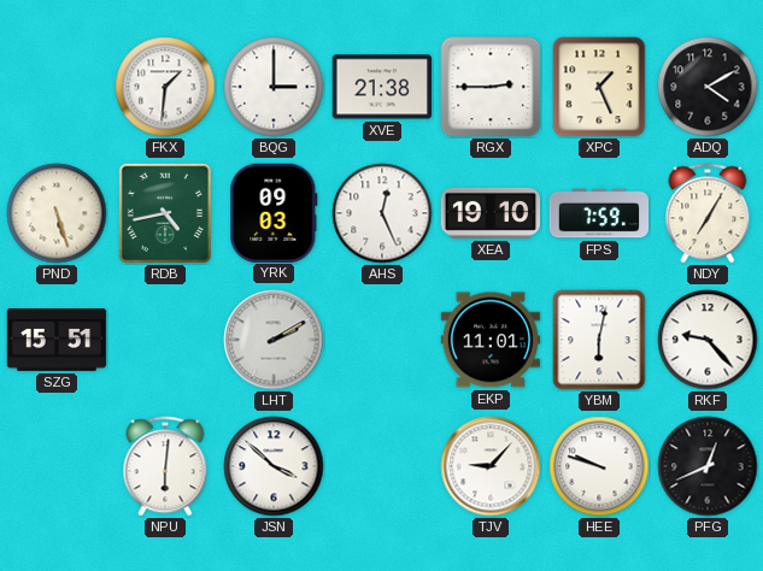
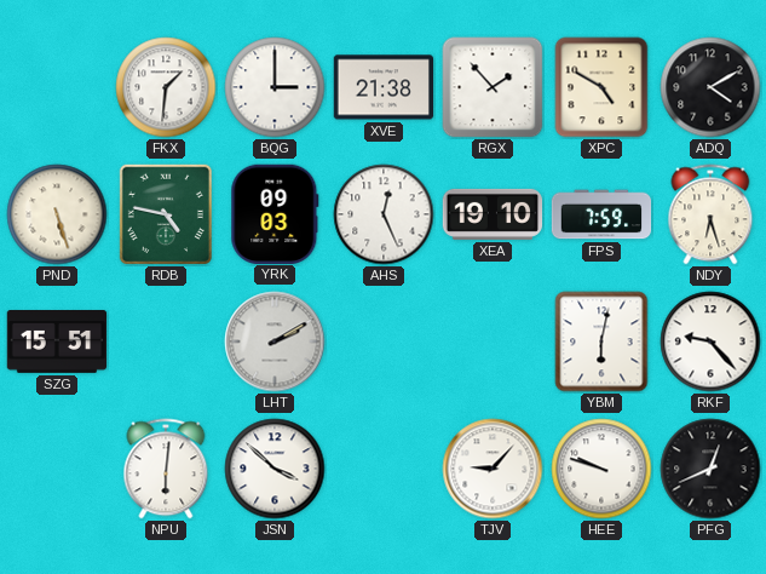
RGX: 2:45 -> 1:53
XPC: 1:26 -> 4:50
RDB: 4:43 -> 4:47
NDY: 7:05 -> 6:27
EKP: 11:01 -> none
